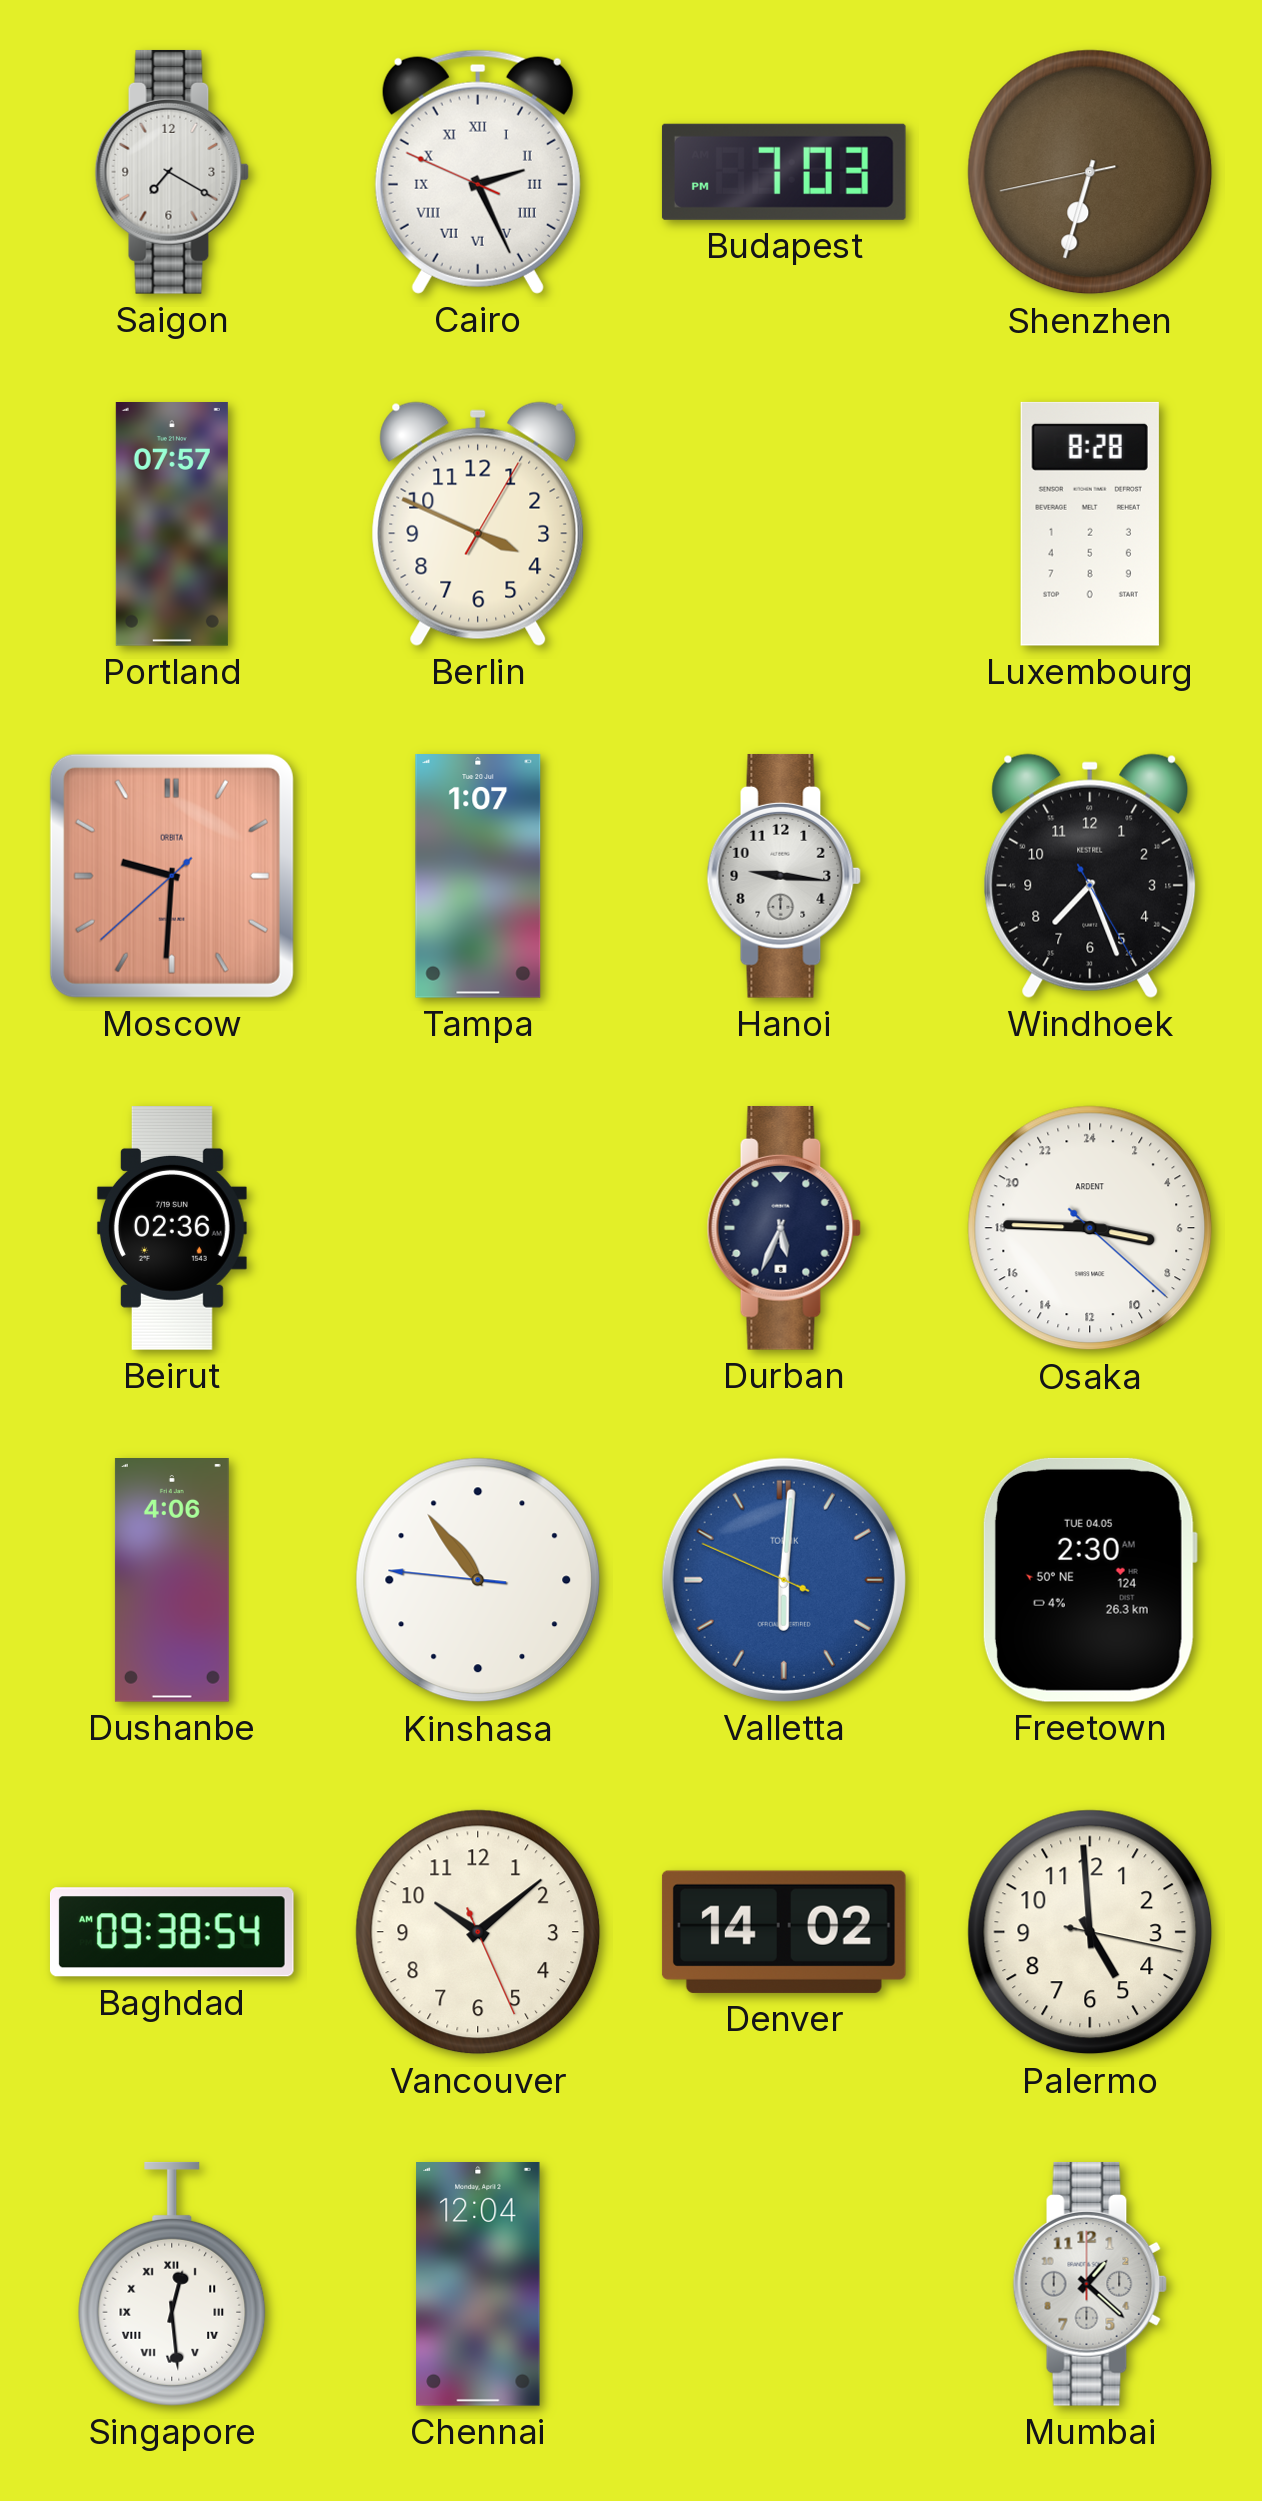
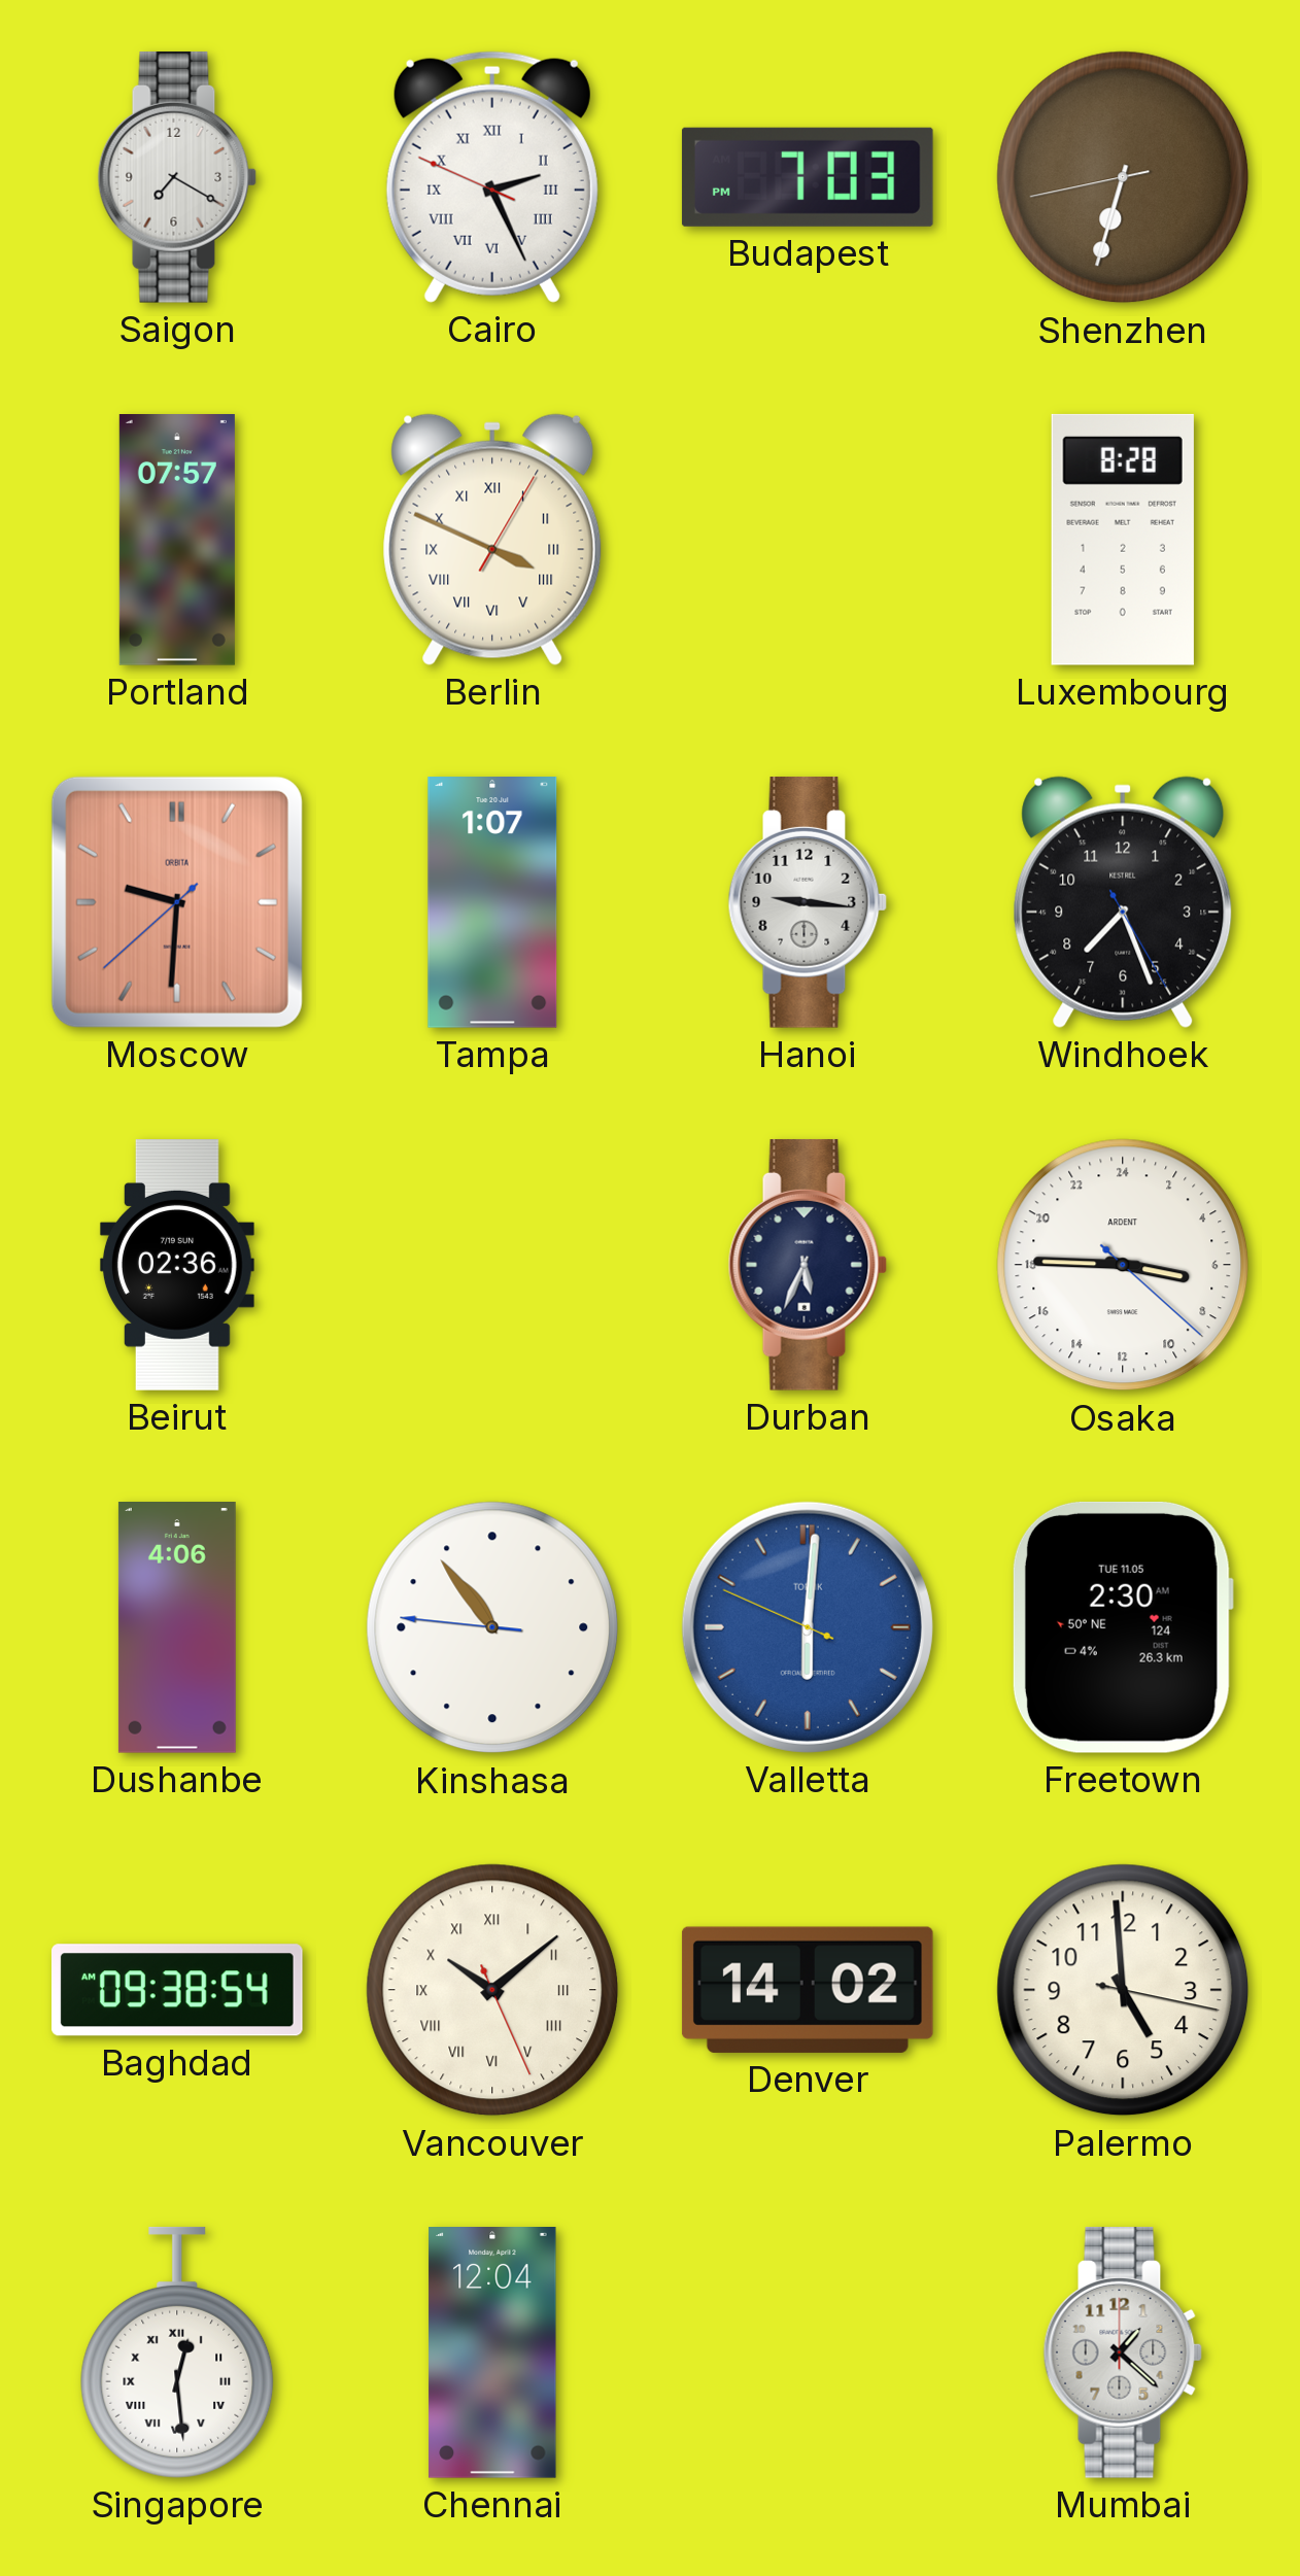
Berlin numerals: Arabic -> Roman
Freetown date: TUE 04.05 -> TUE 11.05
Vancouver numerals: Arabic -> Roman
